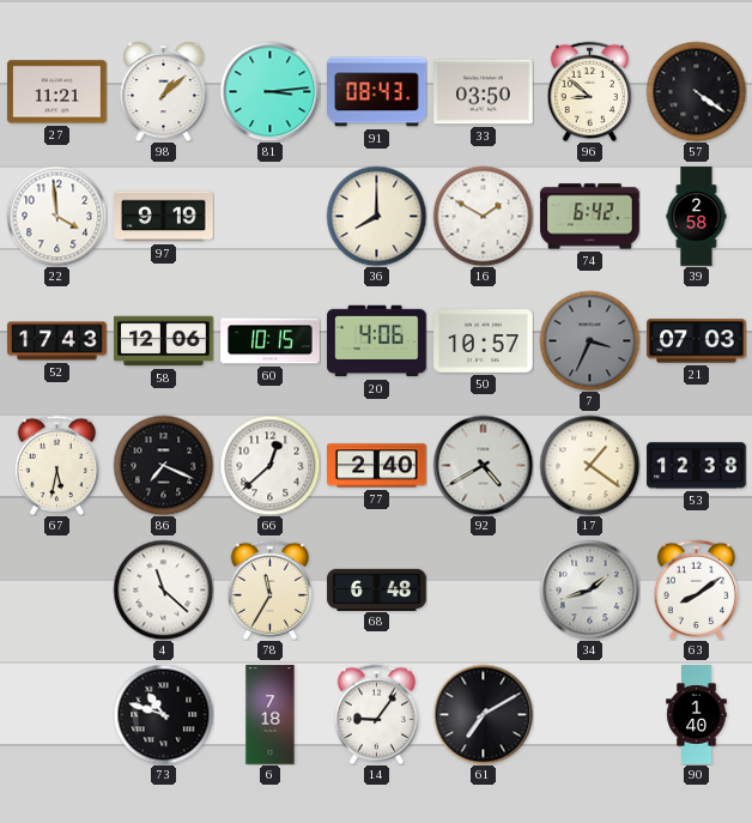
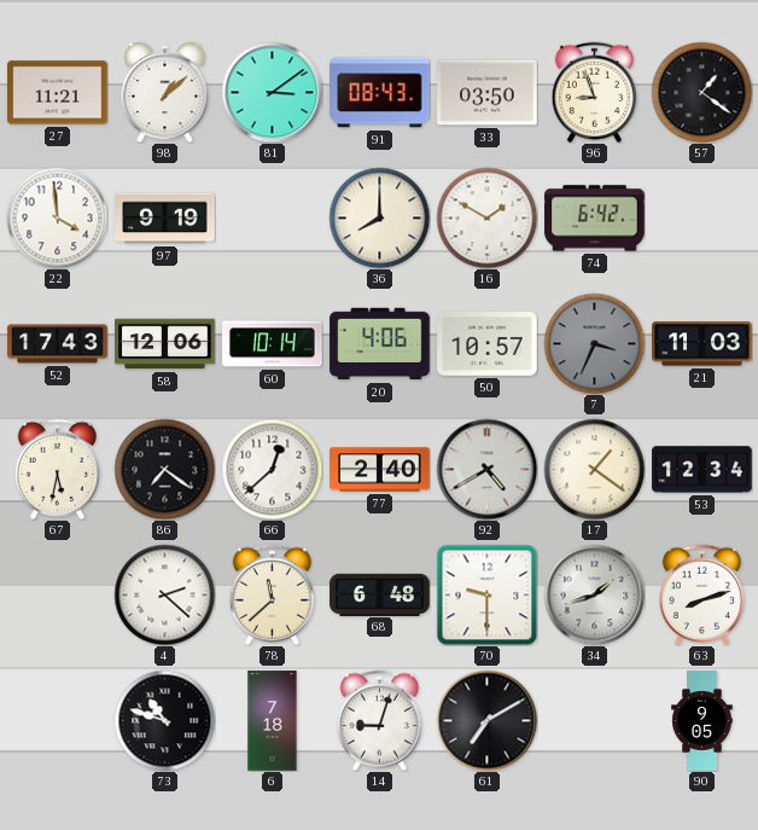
81: 3:14 -> 3:09
96: 8:52 -> 8:57
57: 4:21 -> 1:21
39: 2:58 -> none
60: 10:15 -> 10:14
21: 07:03 -> 11:03
86: 7:19 -> 7:21
53: 12:38 -> 12:34
4: 11:22 -> 2:22
78: 11:35 -> 11:38
70: none -> 9:30
63: 8:09 -> 8:12
14: 9:06 -> 9:03
90: 1:40 -> 9:05
